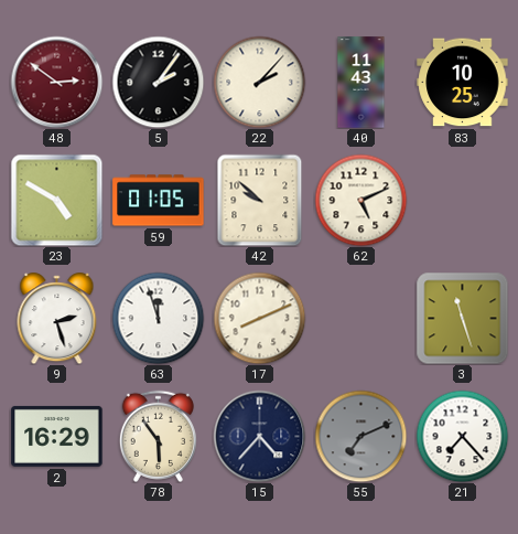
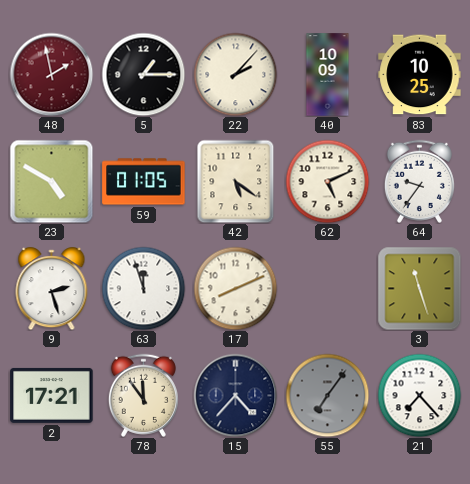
48: 2:51 -> 1:58
5: 2:06 -> 1:15
40: 11:43 -> 10:09
42: 9:52 -> 5:21
64: none -> 9:36
2: 16:29 -> 17:21
78: 5:54 -> 11:54
55: 7:11 -> 7:06
